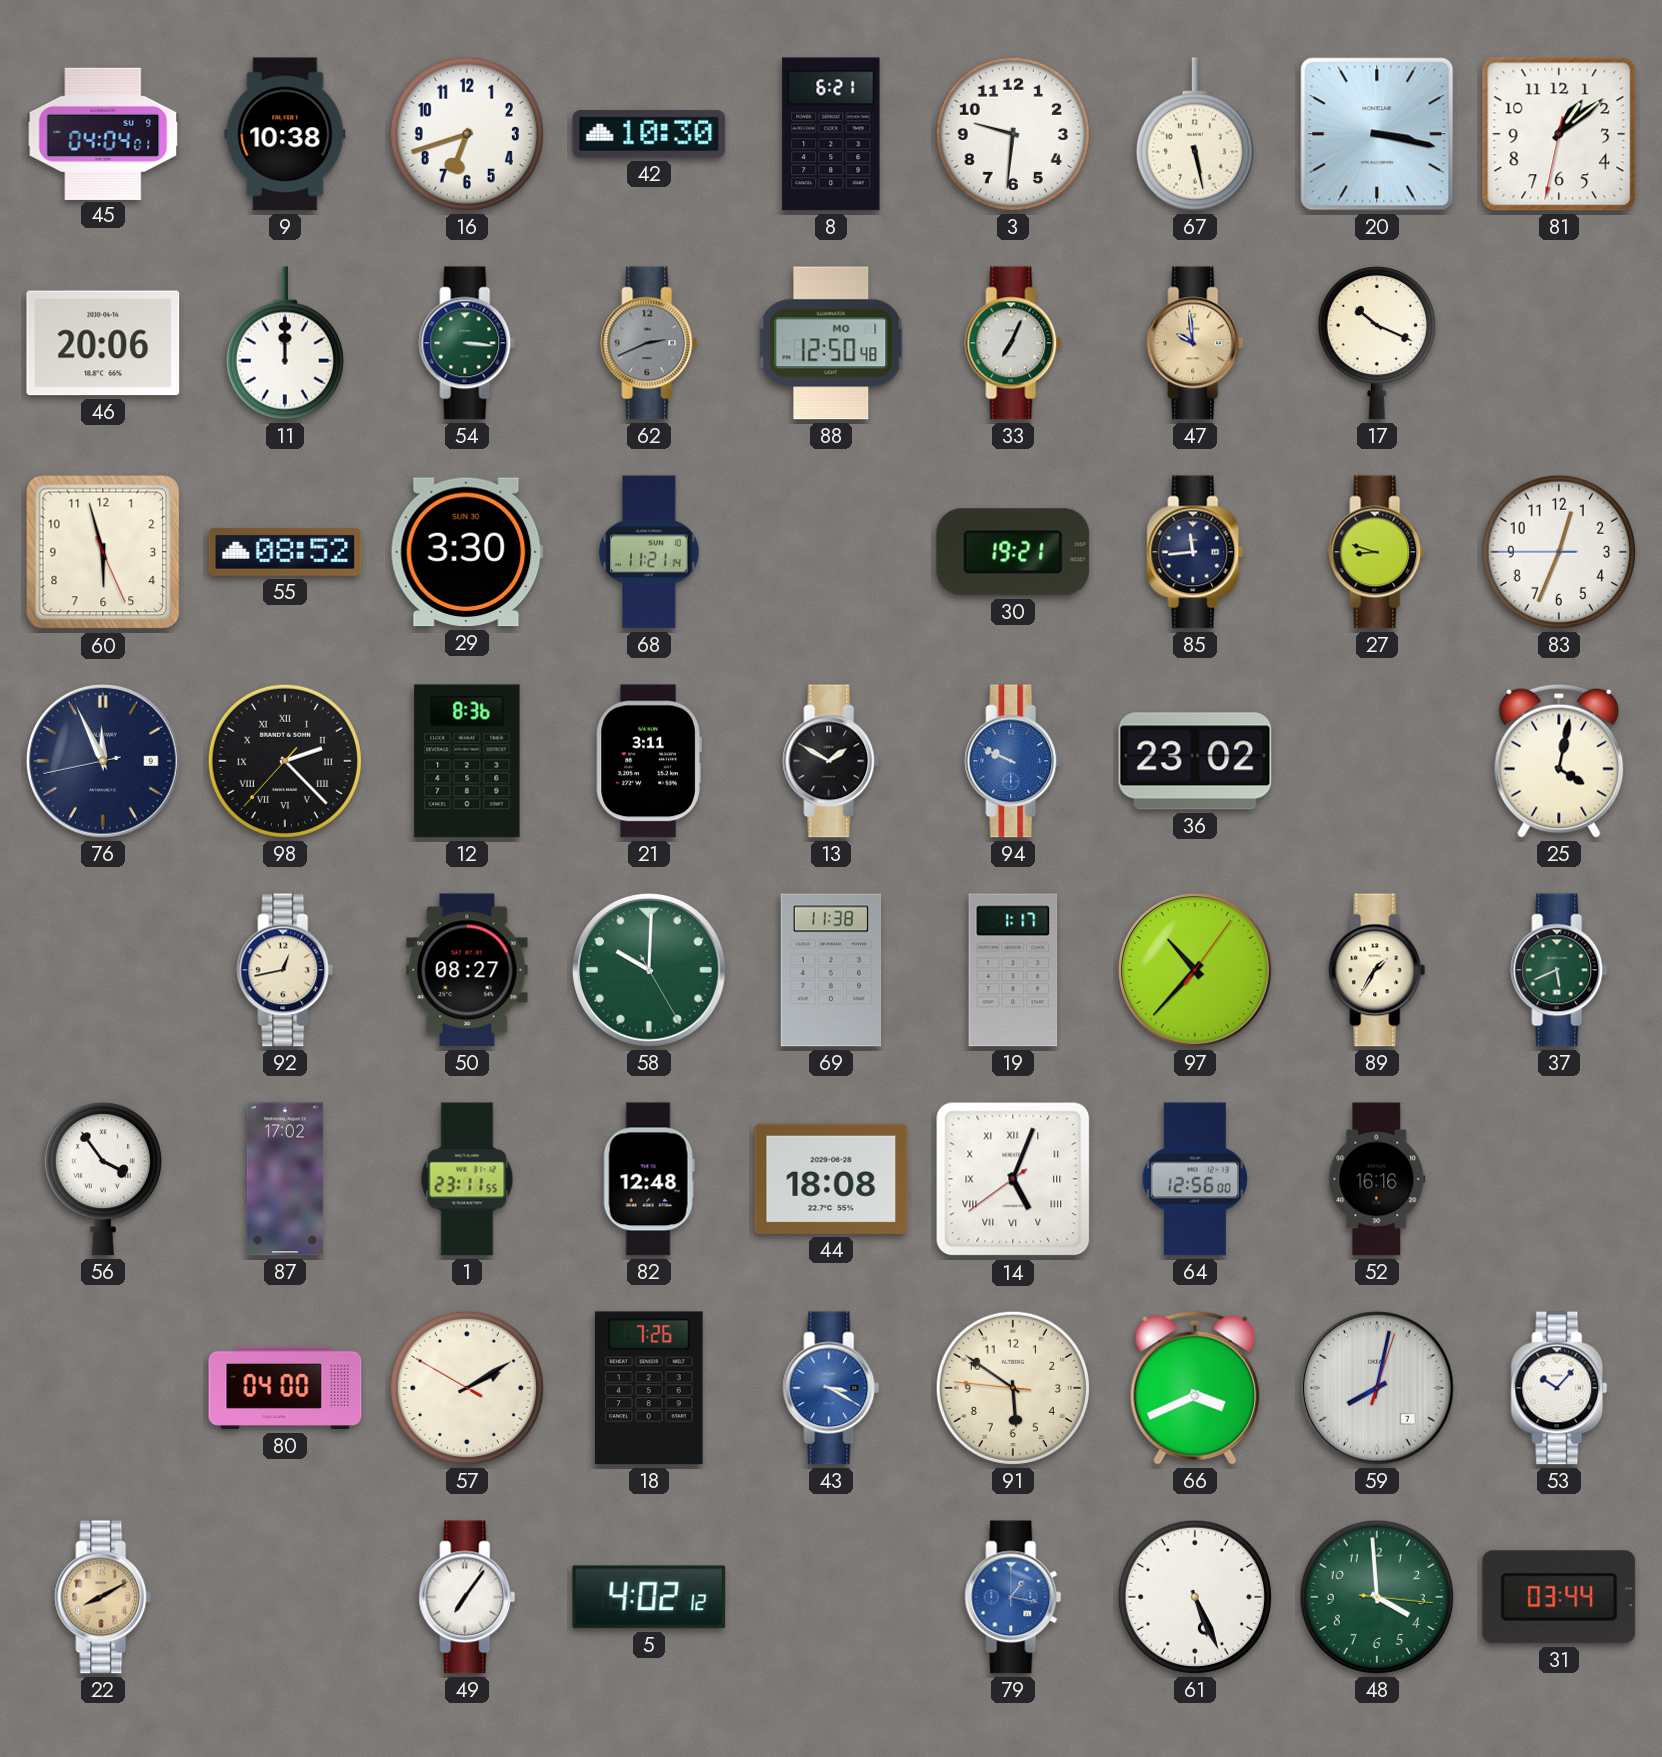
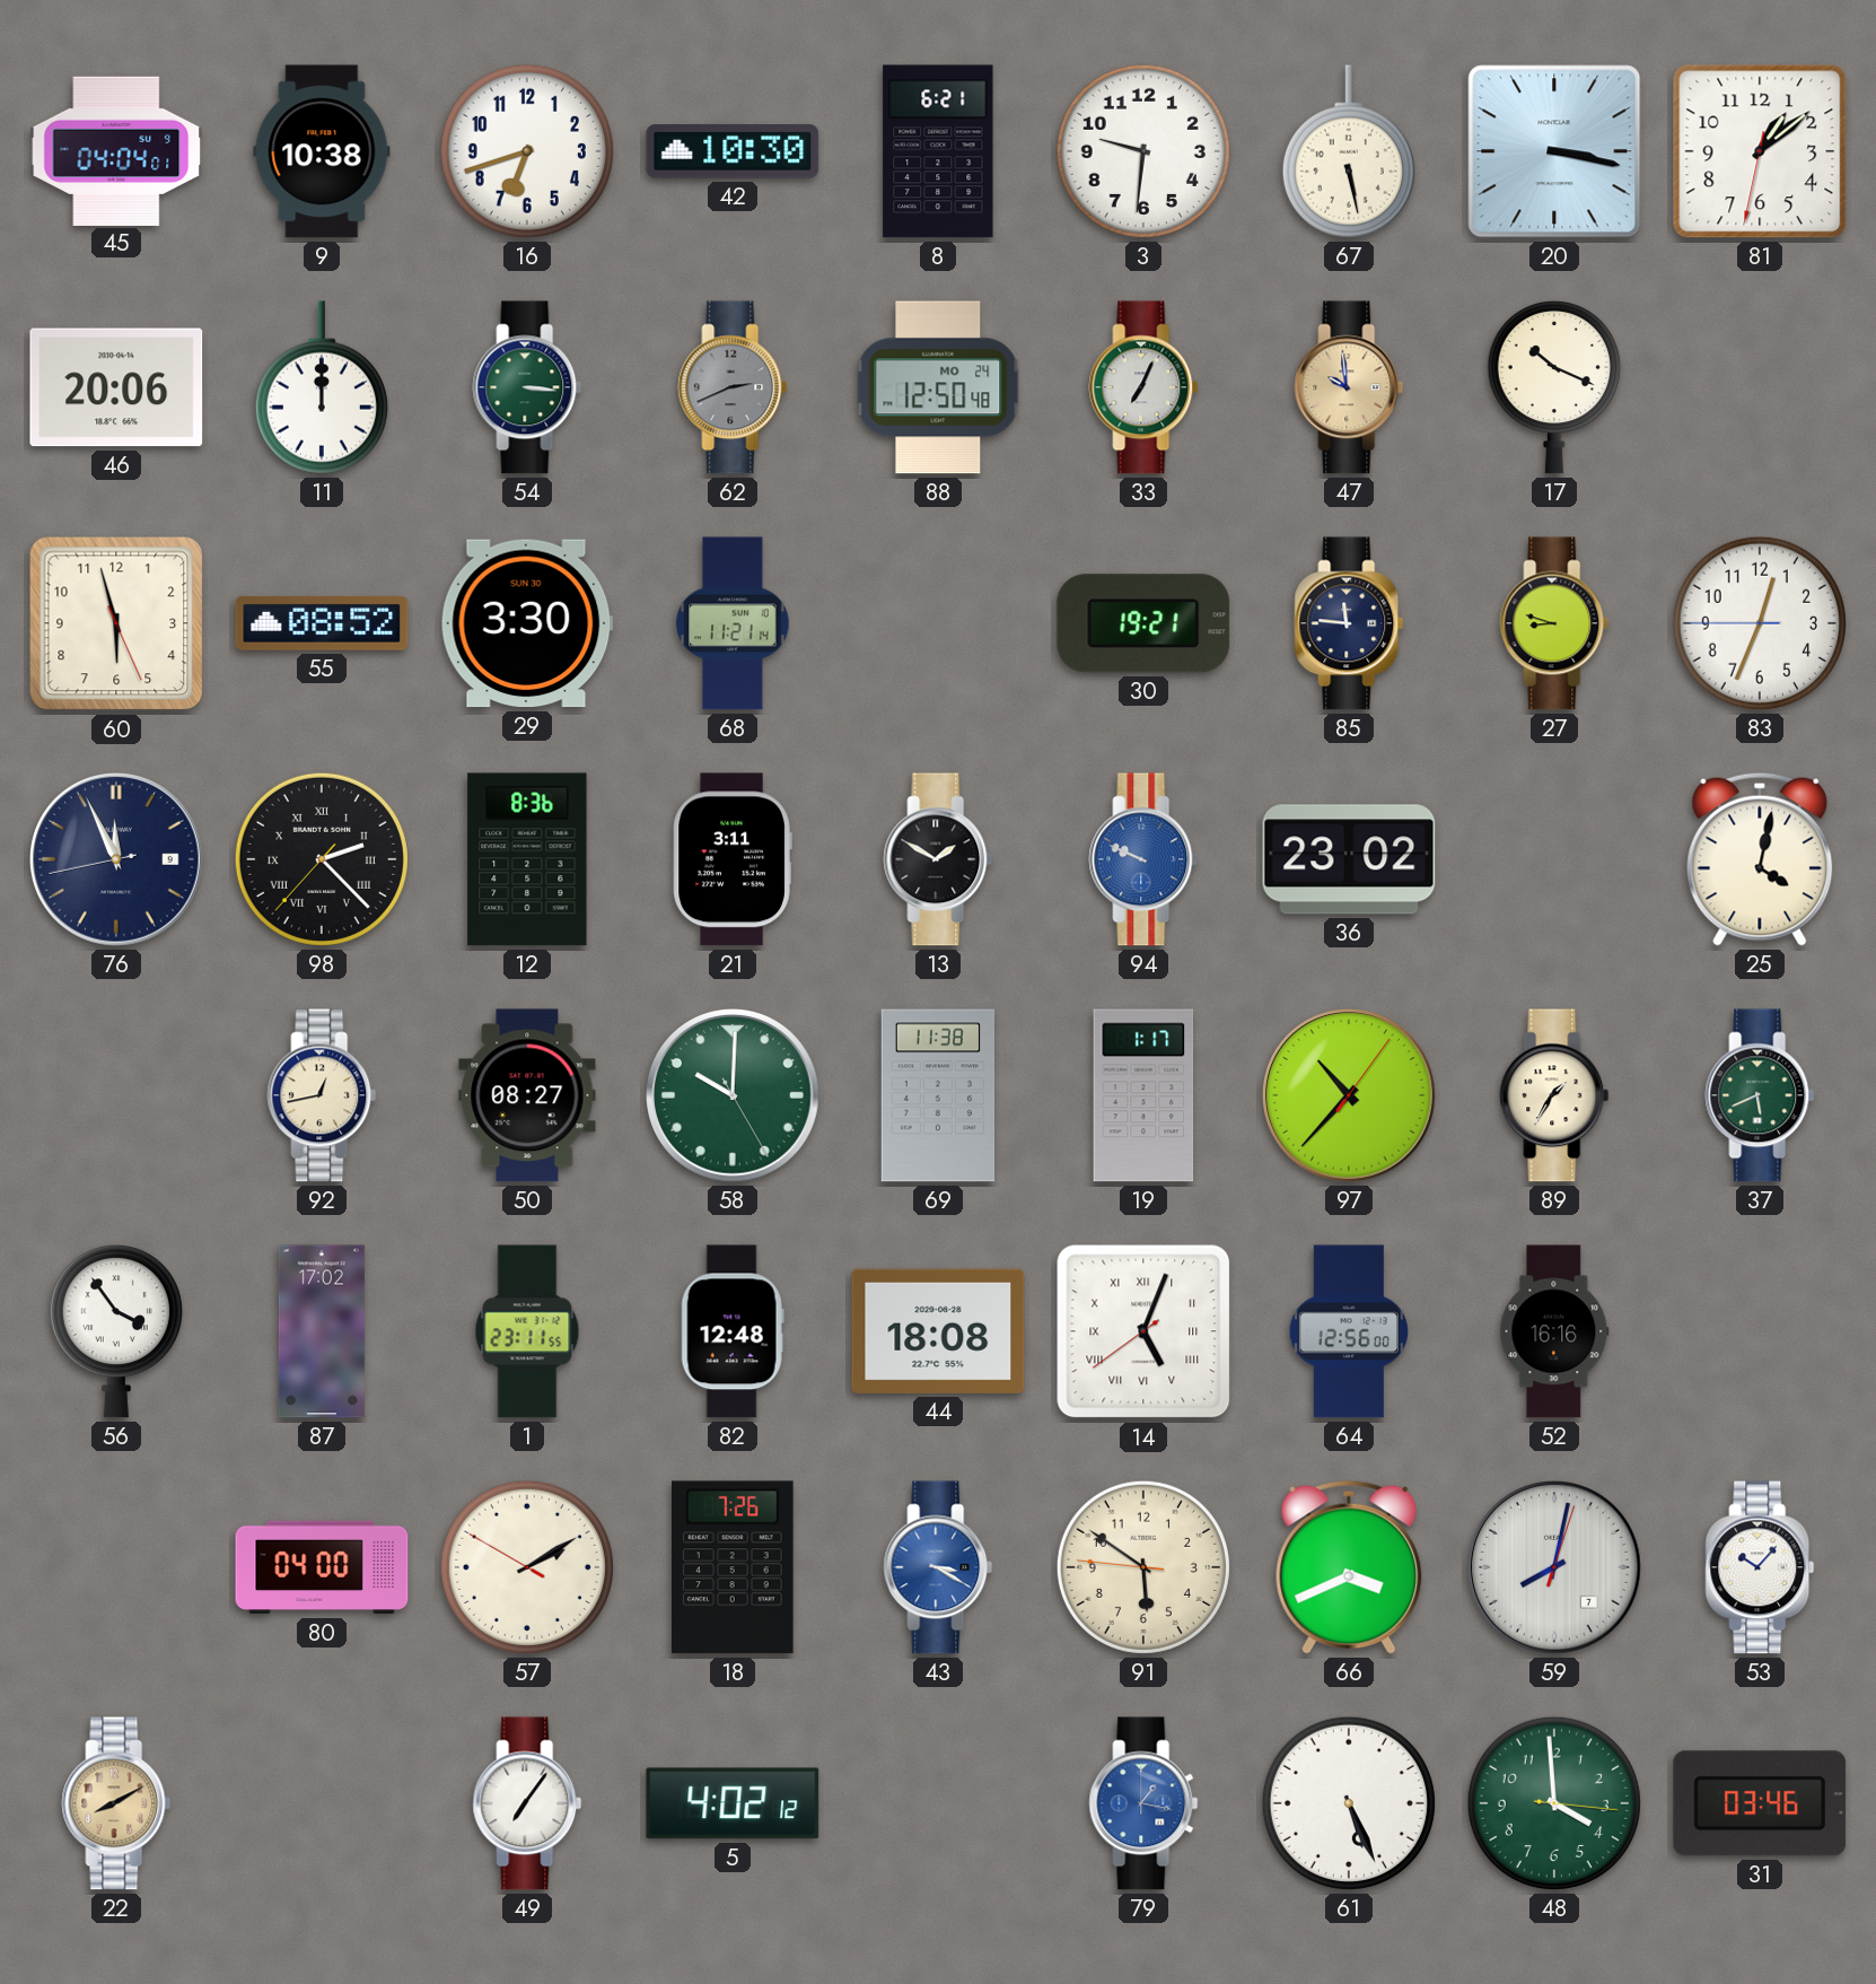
88 date: MO 1 -> MO 24
85: 11:44 -> 11:46
31: 03:44 -> 03:46
